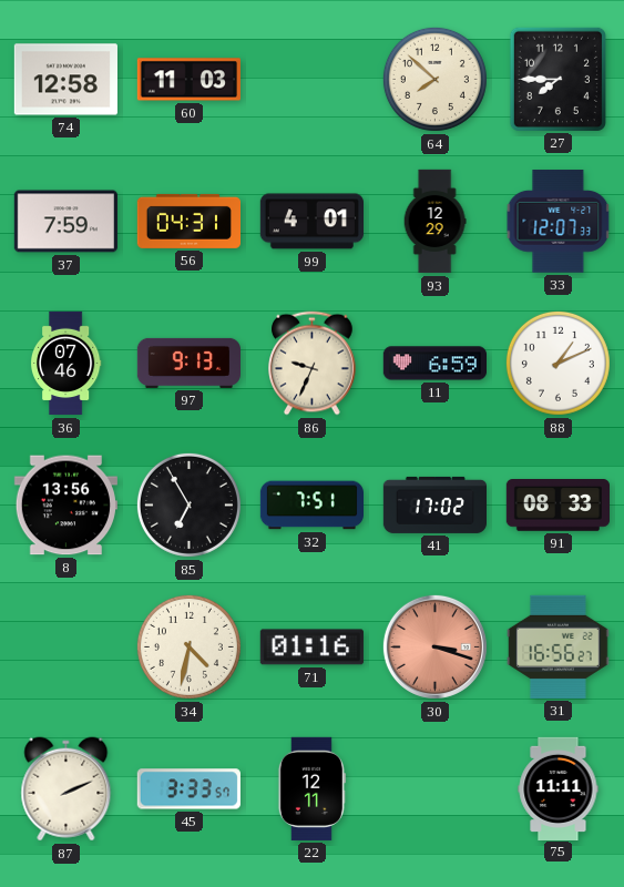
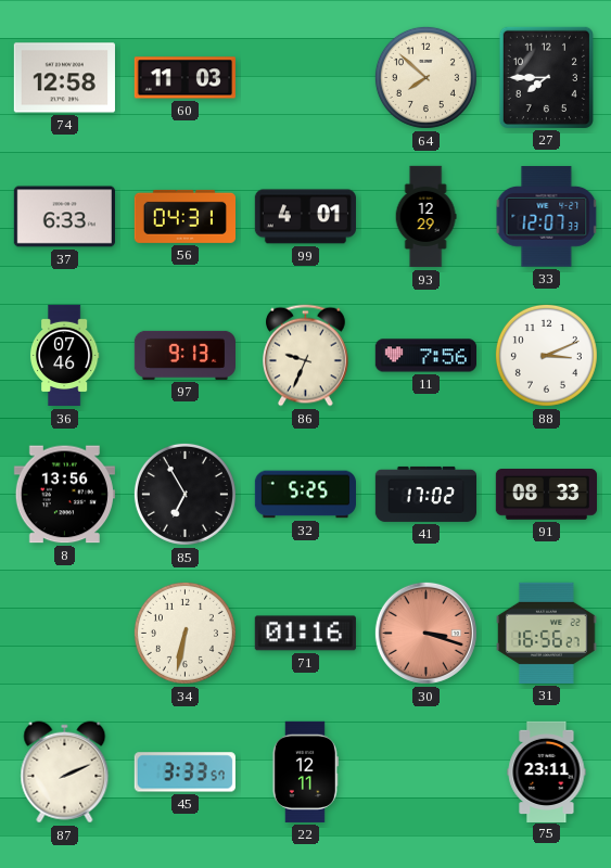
37: 7:59 -> 6:33
11: 6:59 -> 7:56
88: 1:11 -> 3:11
32: 7:51 -> 5:25
34: 4:32 -> 6:32
75: 11:11 -> 23:11
